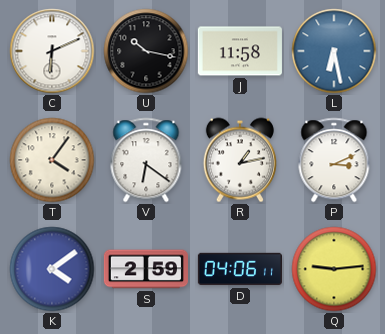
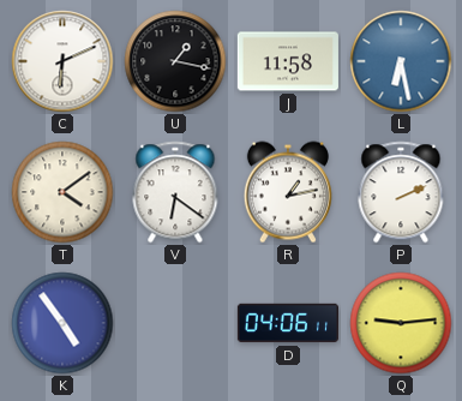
U: 10:17 -> 1:17
T: 4:06 -> 4:09
P: 3:11 -> 2:11
K: 4:09 -> 4:54
S: 2:59 -> none
